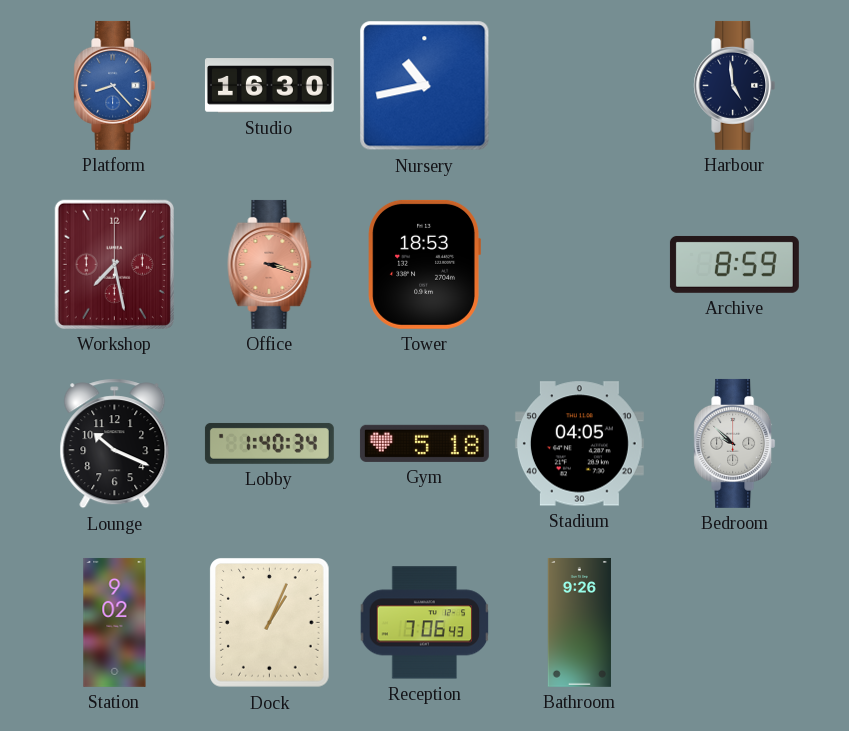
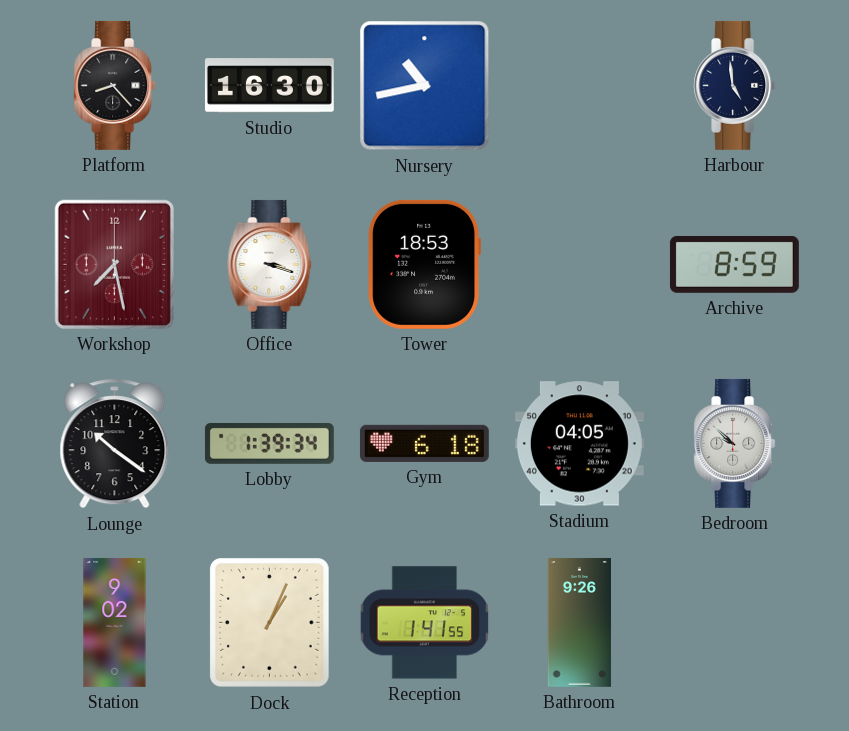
Platform dial: blue -> black
Office dial: salmon -> white
Lounge: 10:19 -> 10:21
Lobby: 1:40 -> 1:39
Gym: 5:18 -> 6:18
Reception: 7:06 -> 1:41
